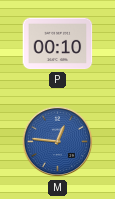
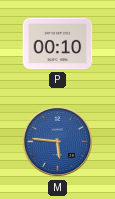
M: 12:46 -> 5:46
